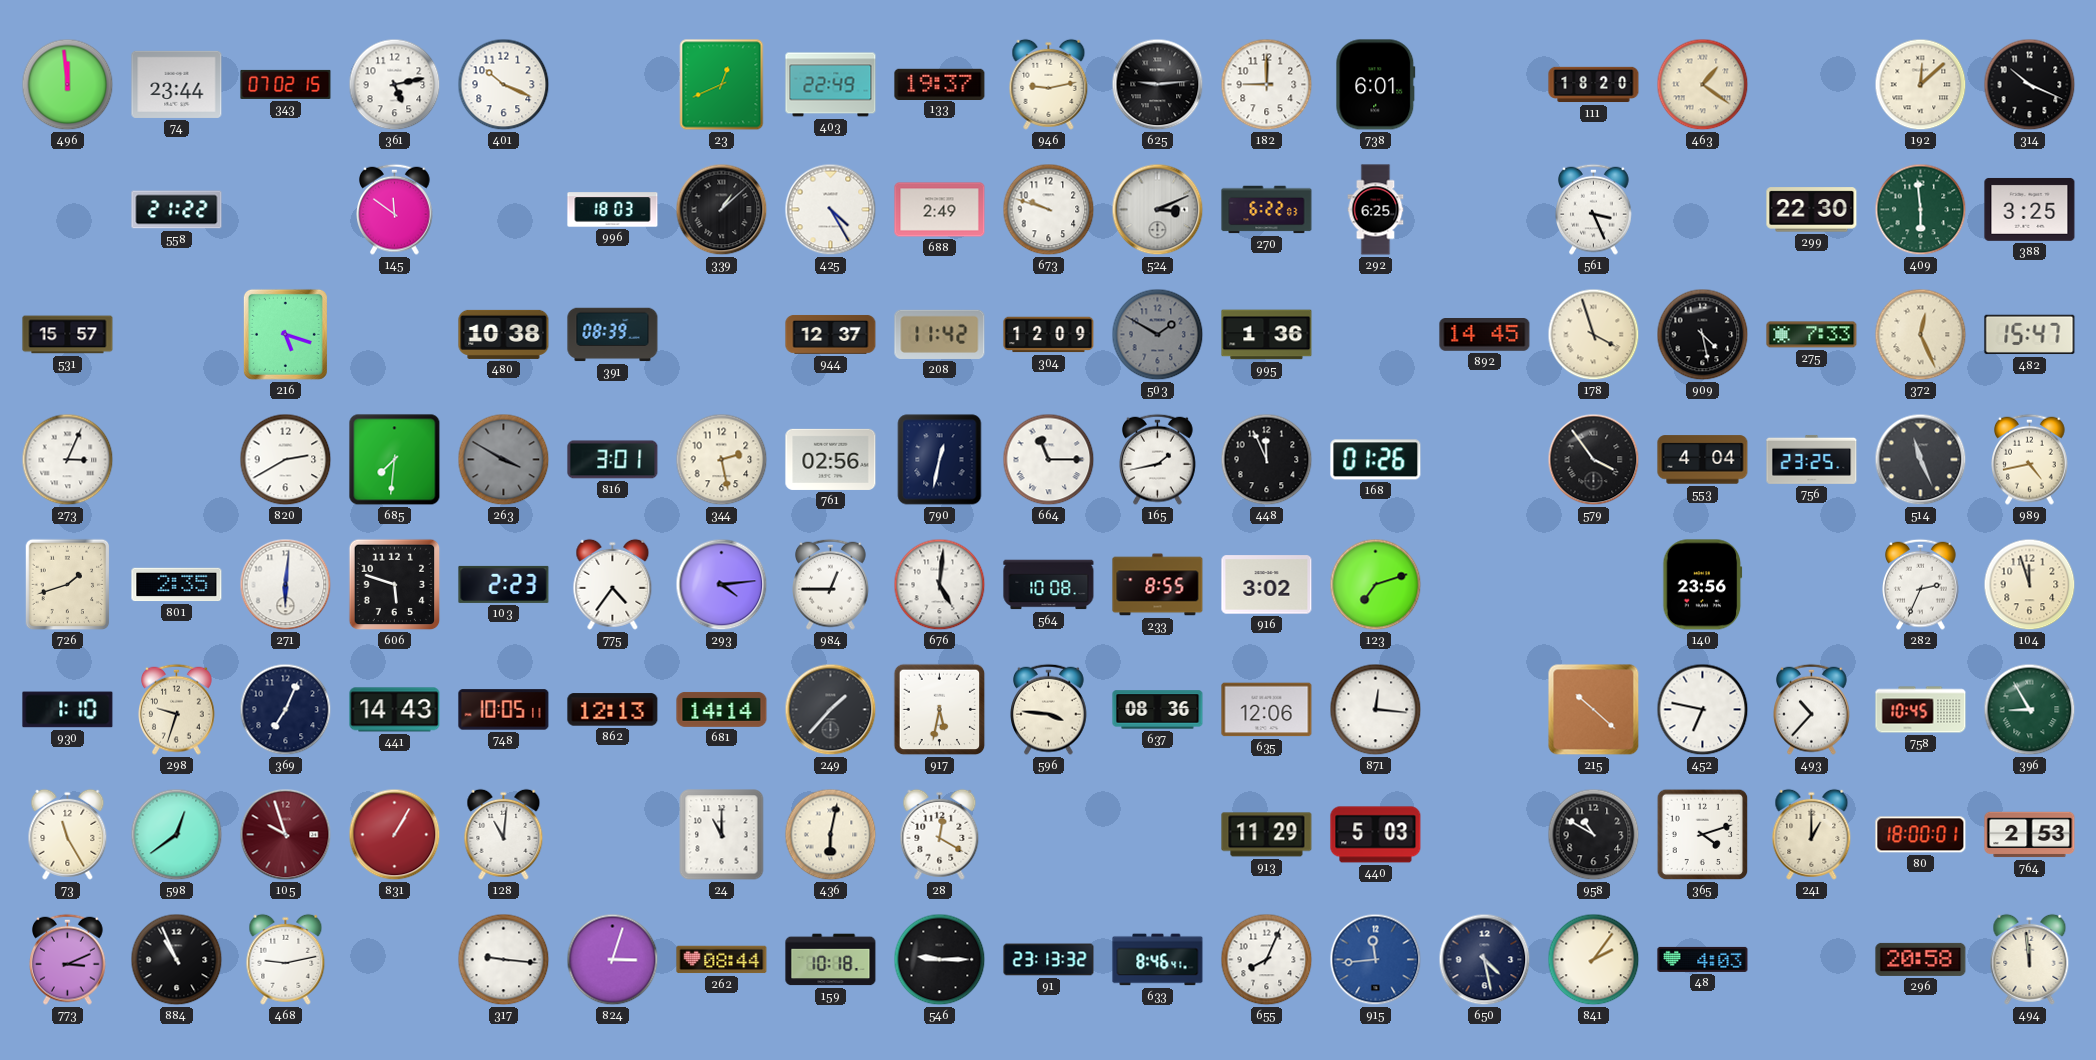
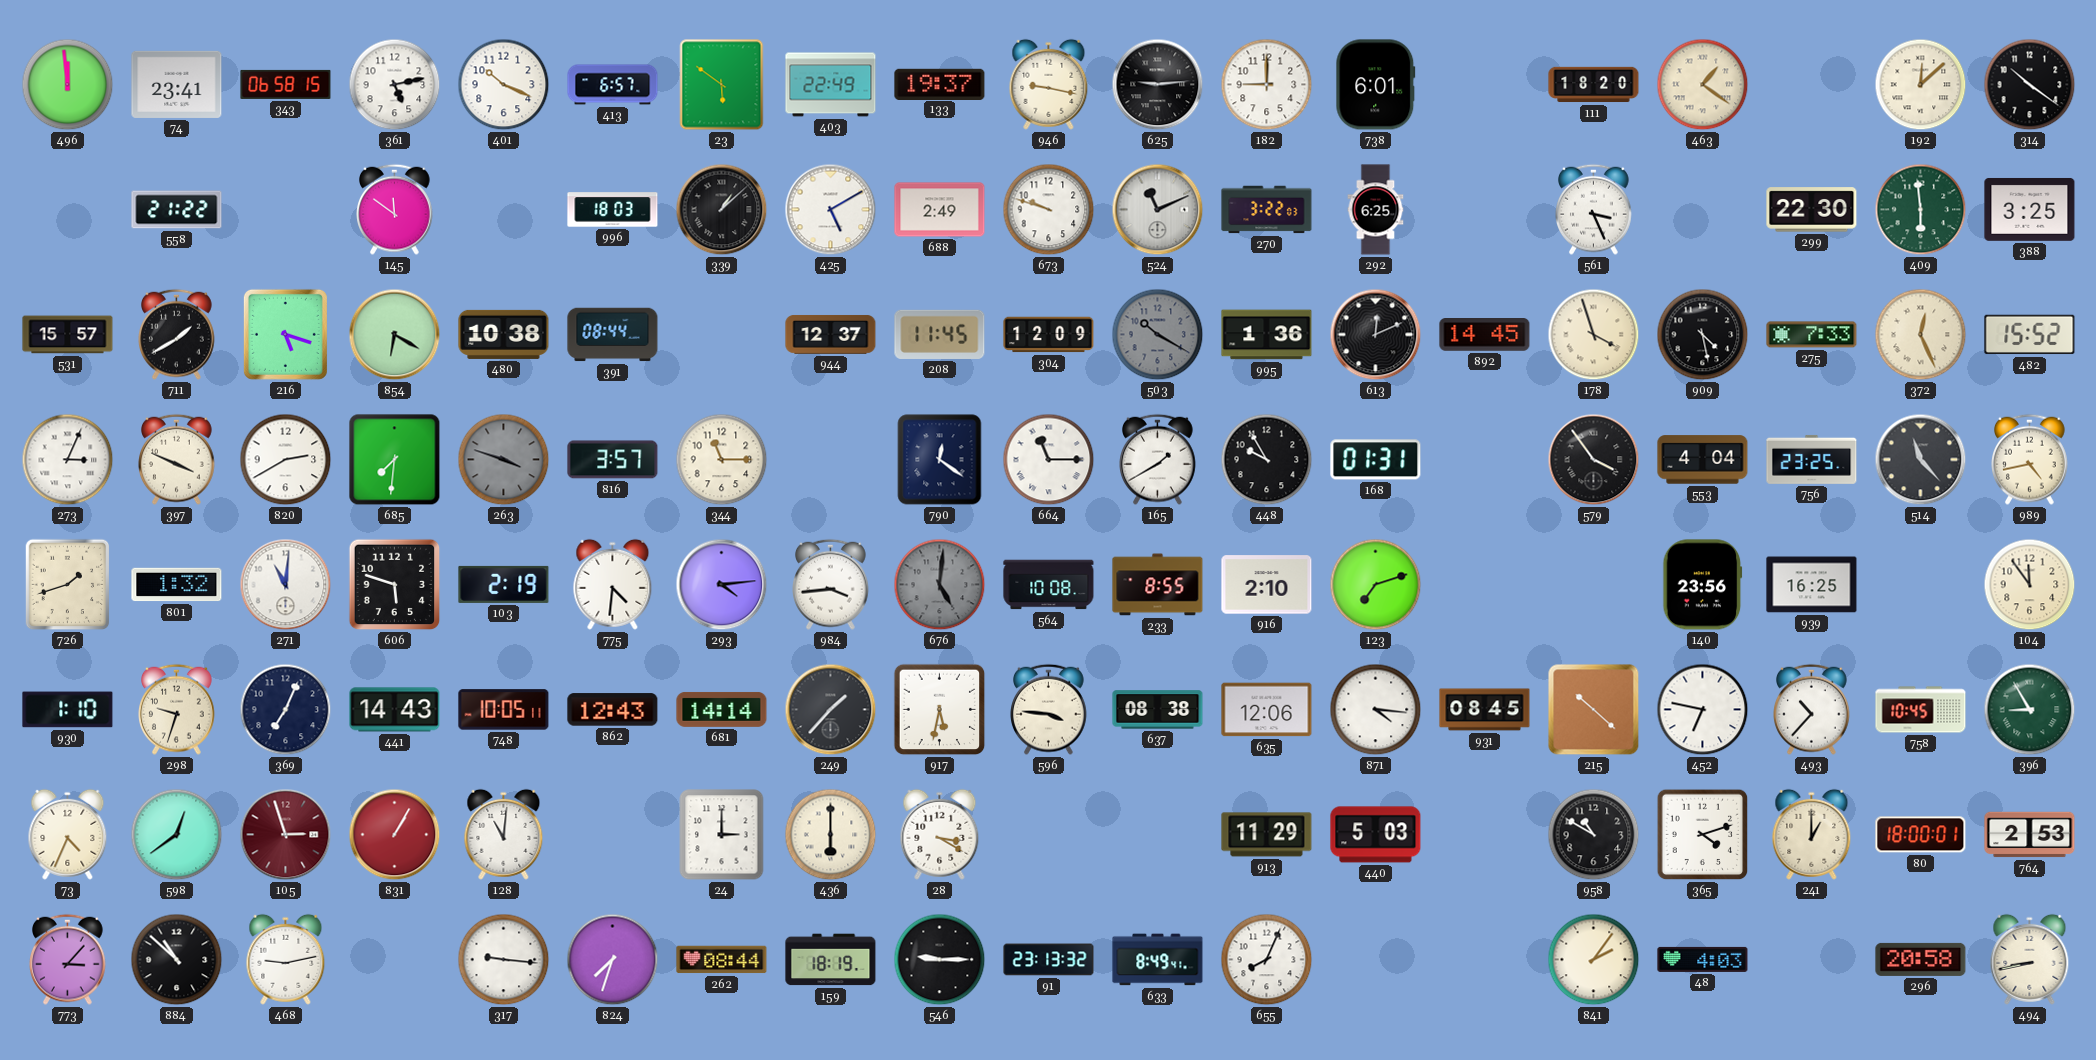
74: 23:44 -> 23:41
343: 07:02 -> 06:58
413: none -> 6:57
23: 12:41 -> 5:51
946: 9:13 -> 9:17
314: 10:19 -> 10:21
425: 4:25 -> 5:10
524: 3:11 -> 11:11
270: 6:22 -> 3:22
711: none -> 1:40
854: none -> 6:20
391: 08:39 -> 08:44
208: 11:42 -> 11:45
503: 1:50 -> 10:20
613: none -> 12:11
482: 15:47 -> 15:52
397: none -> 3:49
263: 3:50 -> 3:48
816: 3:01 -> 3:57
344: 2:28 -> 11:15
761: 02:56 -> none
790: 12:32 -> 12:21
165: 1:43 -> 1:40
448: 11:56 -> 9:55
168: 01:26 -> 01:31
514: 11:26 -> 11:23
801: 2:35 -> 1:32
271: 6:01 -> 11:01
103: 2:23 -> 2:19
775: 4:36 -> 4:31
984: 12:45 -> 3:44
676 dial: white -> grey
916: 3:02 -> 2:10
939: none -> 16:25
282: 2:34 -> none
104: 11:57 -> 11:54
862: 12:13 -> 12:43
637: 08:36 -> 08:38
871: 12:16 -> 4:16
931: none -> 08:45
73: 11:25 -> 4:34
105: 9:57 -> 2:57
24: 11:00 -> 3:00
436: 6:02 -> 6:00
28: 12:20 -> 3:20
773: 3:11 -> 3:07
884: 10:56 -> 10:52
824: 3:03 -> 7:33
159: 10:18 -> 18:19
633: 8:46 -> 8:49
915: 11:44 -> none
650: 4:28 -> none
494: 11:59 -> 8:43
